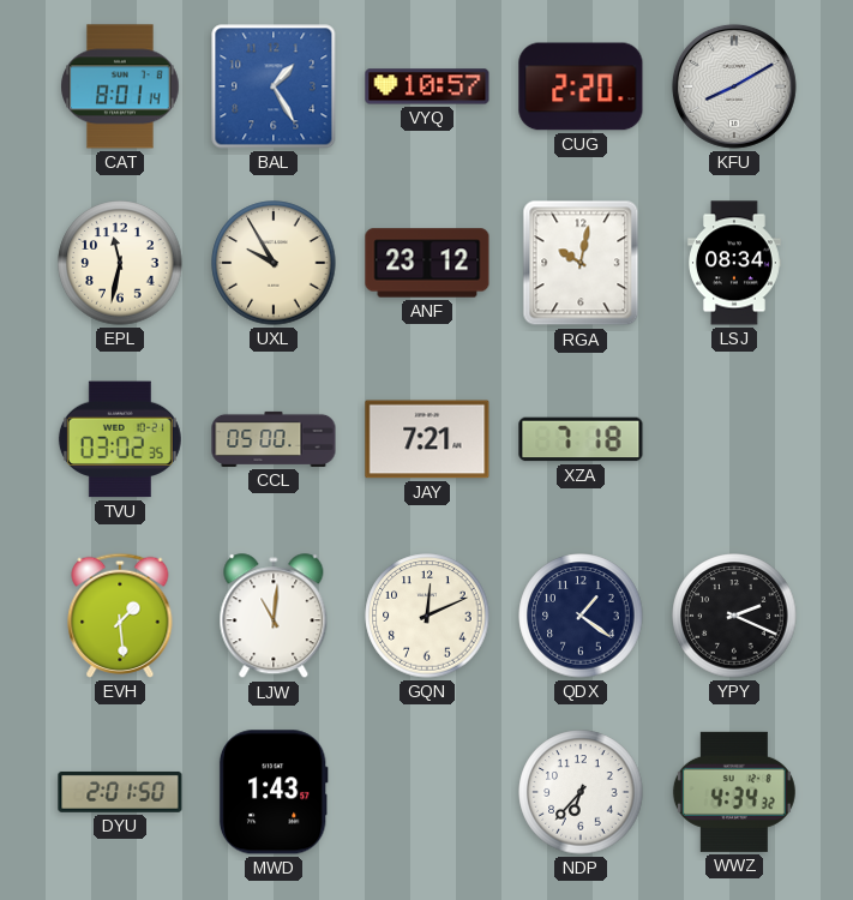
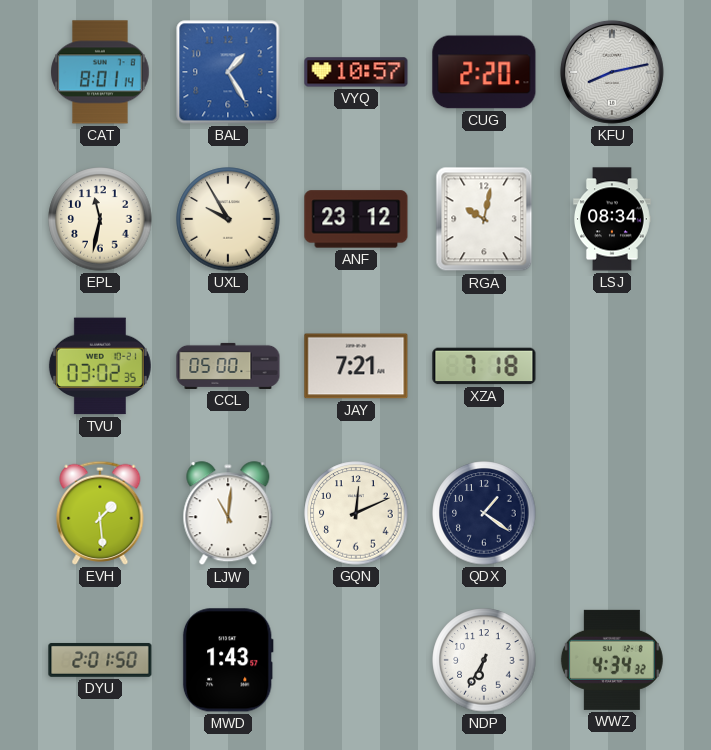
KFU: 8:10 -> 8:13
YPY: 2:19 -> none
NDP: 6:37 -> 6:35
